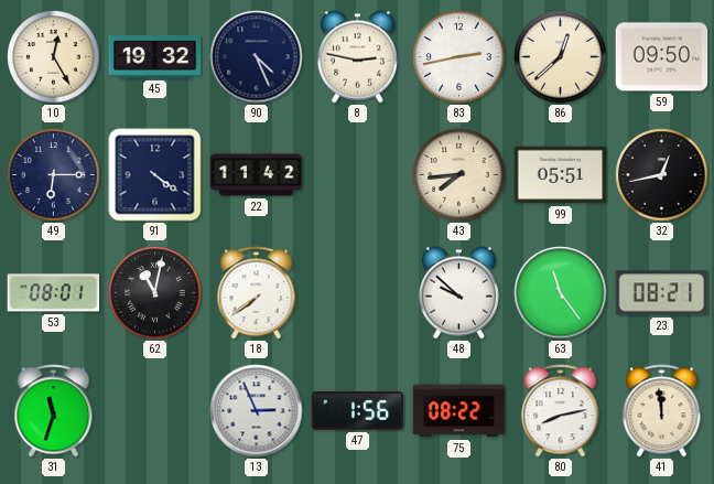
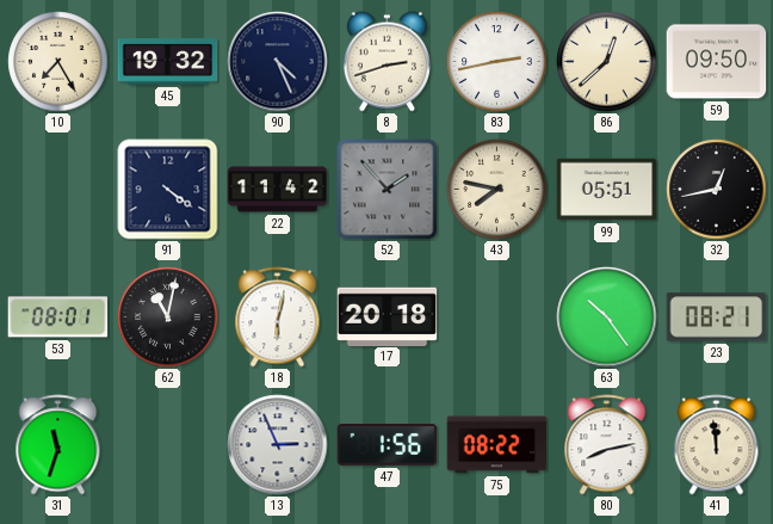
10: 12:25 -> 7:25
8: 2:47 -> 2:42
49: 6:15 -> none
52: none -> 1:53
43: 7:44 -> 7:47
18: 7:39 -> 6:02
17: none -> 20:18
48: 9:52 -> none
63: 11:24 -> 10:24
